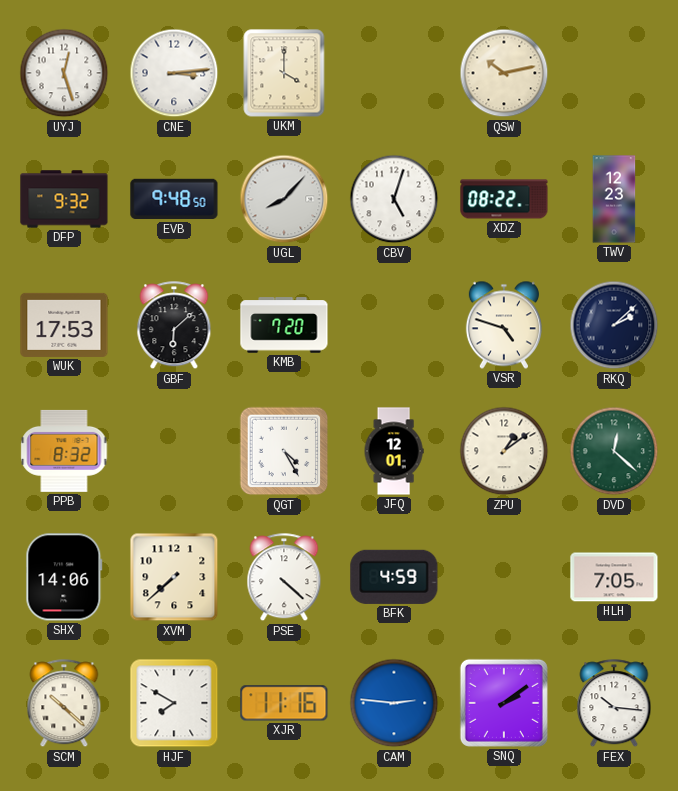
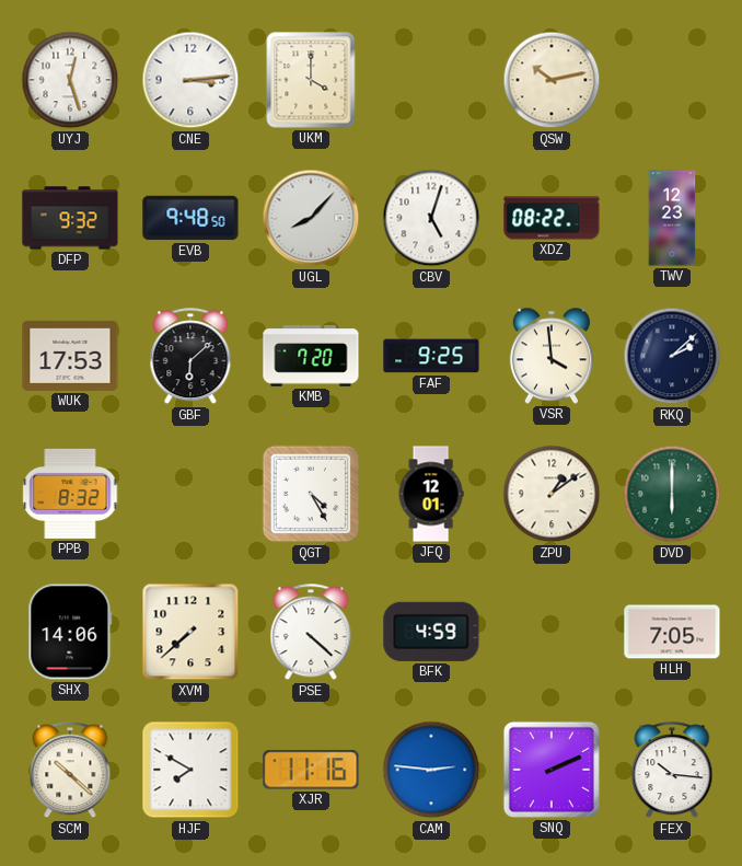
FAF: none -> 9:25
VSR: 4:48 -> 3:59
DVD: 12:22 -> 6:00
SNQ: 2:09 -> 2:11
